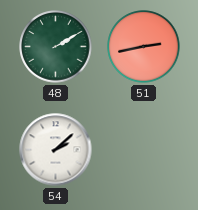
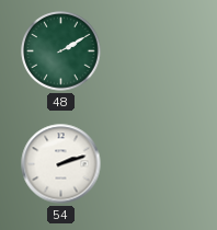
51: 2:43 -> none
54: 2:08 -> 2:12
